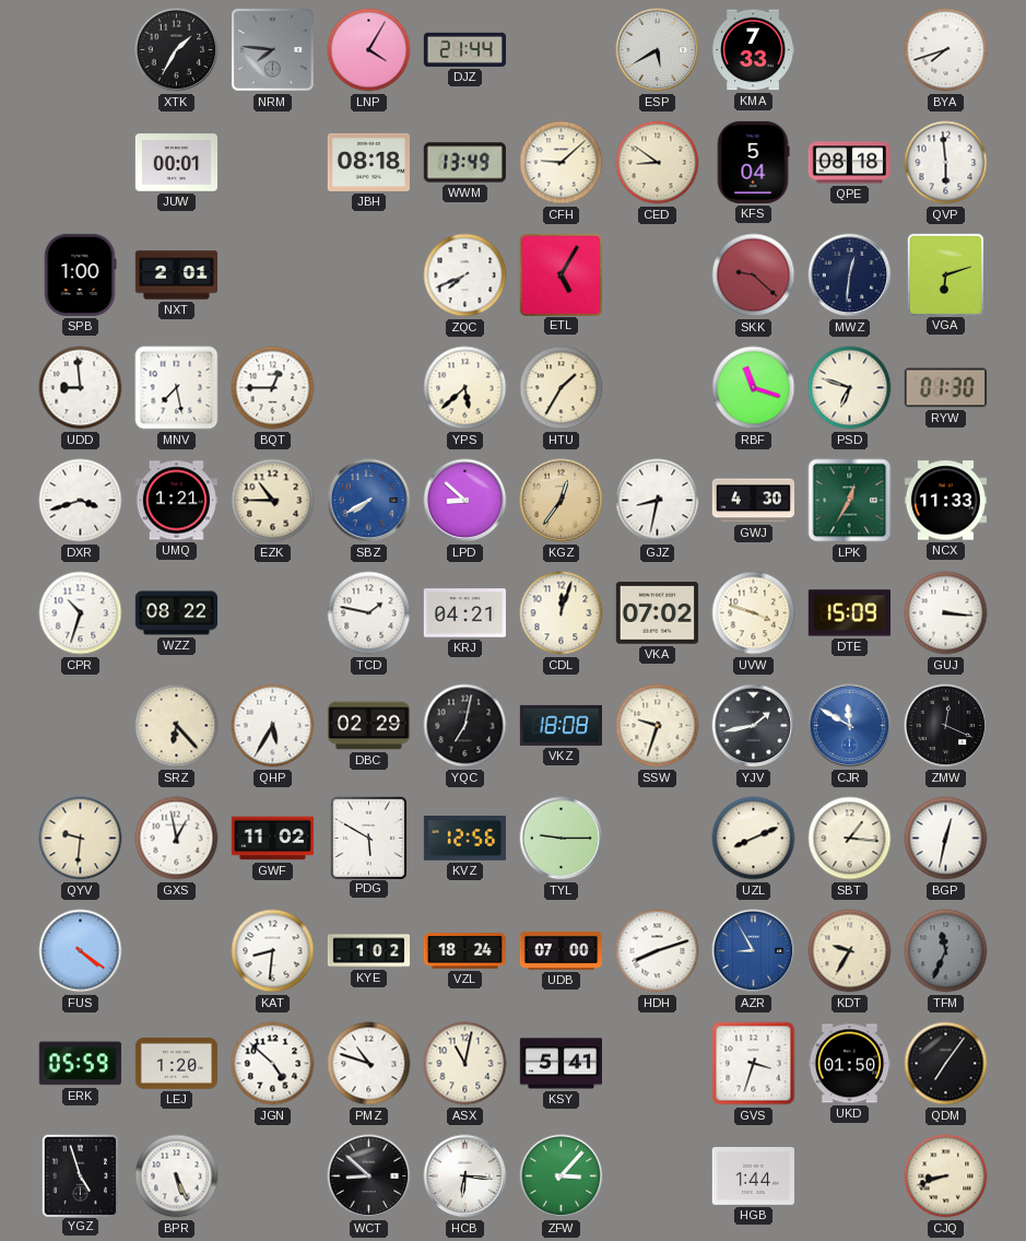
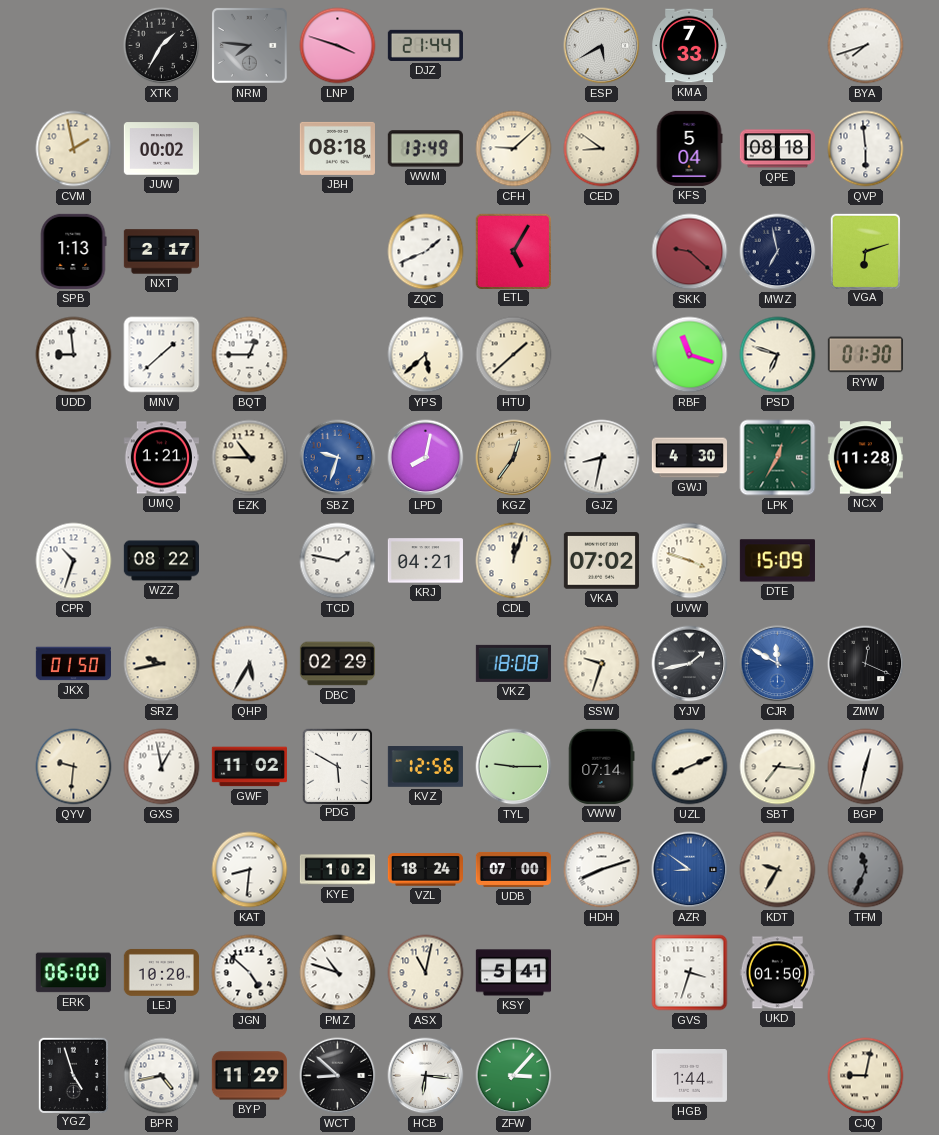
LNP: 4:05 -> 3:48
CVM: none -> 1:58
JUW: 00:01 -> 00:02
SPB: 1:00 -> 1:13
NXT: 2:01 -> 2:17
ZQC: 7:41 -> 1:41
MWZ: 12:31 -> 6:58
MNV: 7:28 -> 1:38
HTU: 1:35 -> 1:38
DXR: 3:42 -> none
SBZ: 7:40 -> 9:33
LPD: 8:52 -> 8:02
NCX: 11:33 -> 11:28
GUJ: 3:16 -> none
JKX: none -> 01:50
SRZ: 6:23 -> 9:43
YQC: 7:02 -> none
VWW: none -> 07:14
SBT: 1:16 -> 7:16
FUS: 4:21 -> none
AZR: 8:55 -> 8:51
ERK: 05:59 -> 06:00
LEJ: 1:20 -> 10:20
QDM: 7:06 -> none
BPR: 5:26 -> 4:43
BYP: none -> 11:29
CJQ: 8:42 -> 9:02
